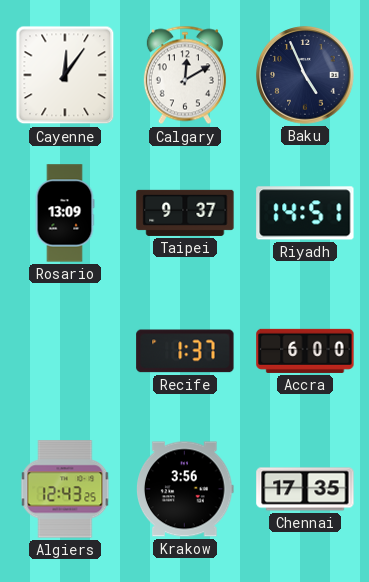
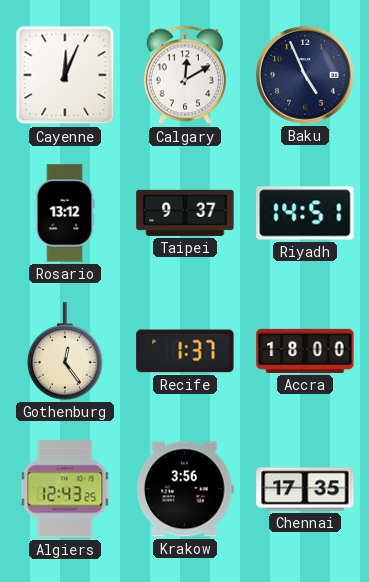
Cayenne: 12:06 -> 12:04
Rosario: 13:09 -> 13:12
Gothenburg: none -> 12:24
Accra: 6:00 -> 18:00
